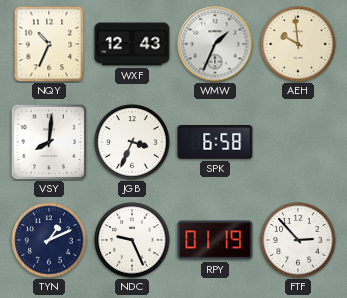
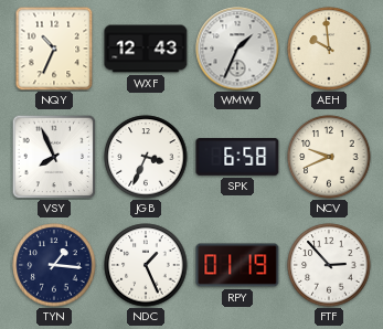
VSY: 8:01 -> 7:56
NCV: none -> 9:41
TYN: 1:11 -> 1:16
NDC: 9:26 -> 1:26
